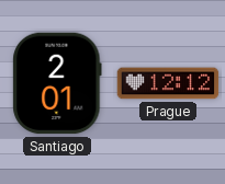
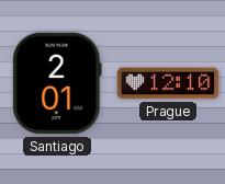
Prague: 12:12 -> 12:10
